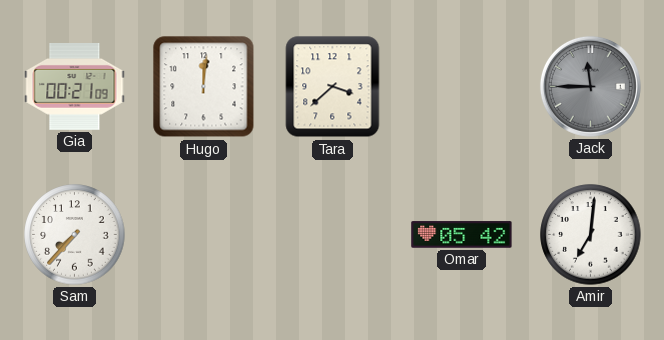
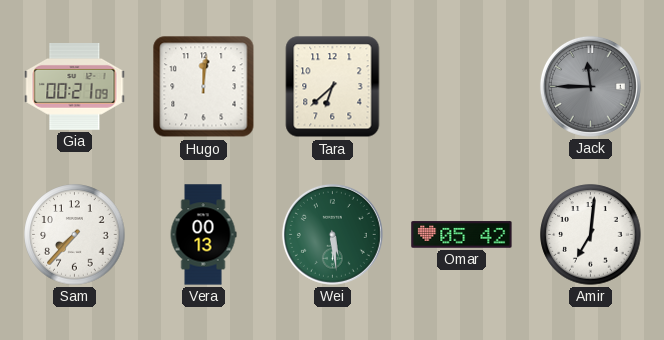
Tara: 3:38 -> 6:38
Vera: none -> 00:13
Wei: none -> 5:29
